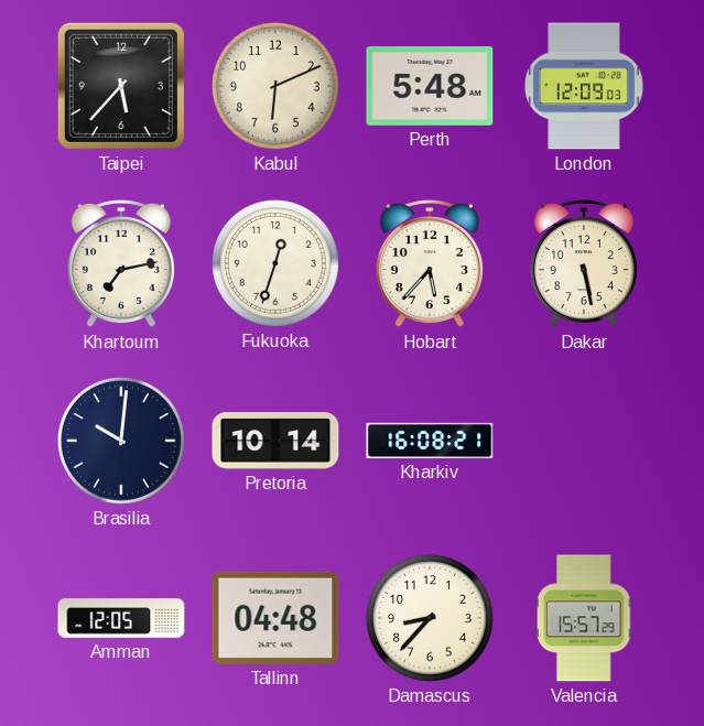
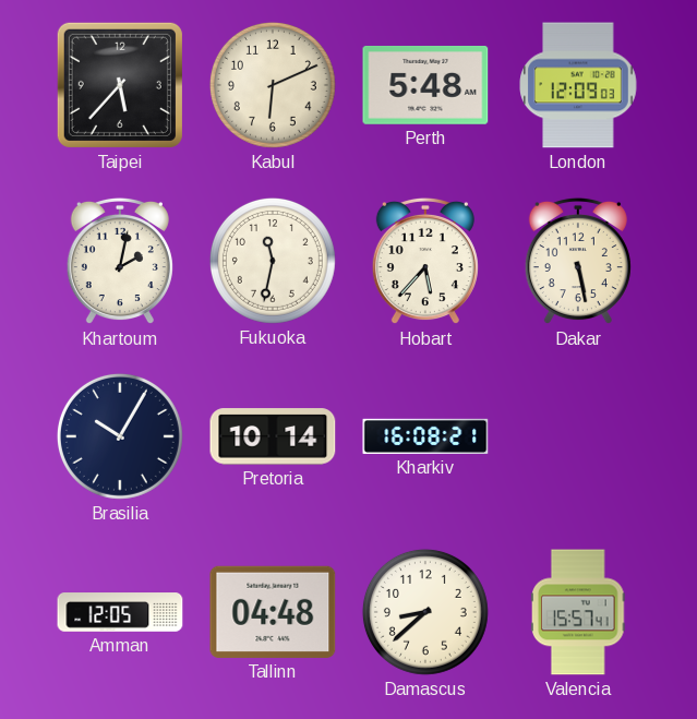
Khartoum: 7:13 -> 2:02
Fukuoka: 12:33 -> 11:32
Brasilia: 10:01 -> 10:05
Damascus: 8:37 -> 8:38
Valencia: 15:57:29 -> 15:57:41
